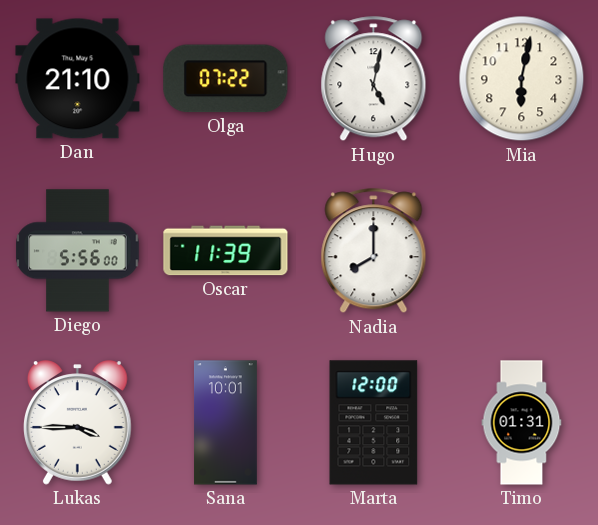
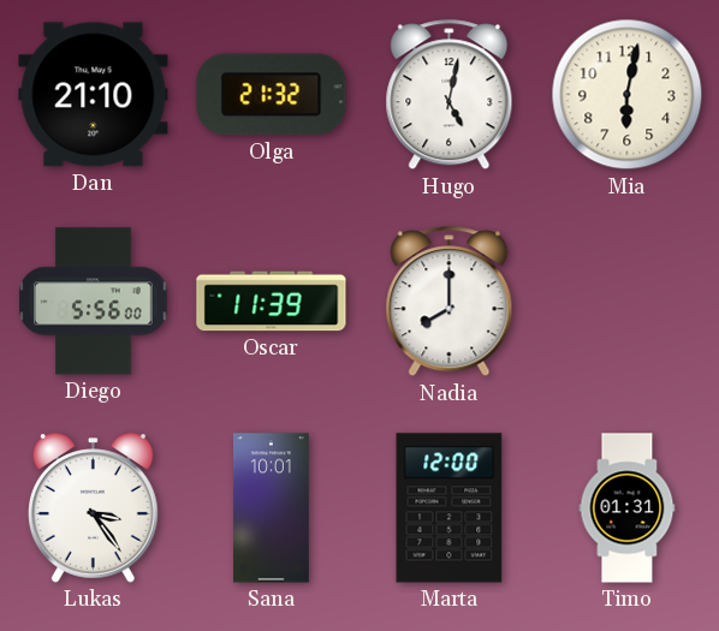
Olga: 07:22 -> 21:32
Lukas: 3:45 -> 3:24
